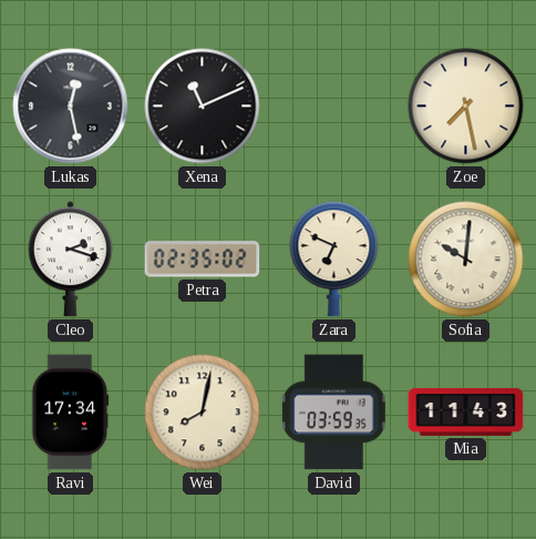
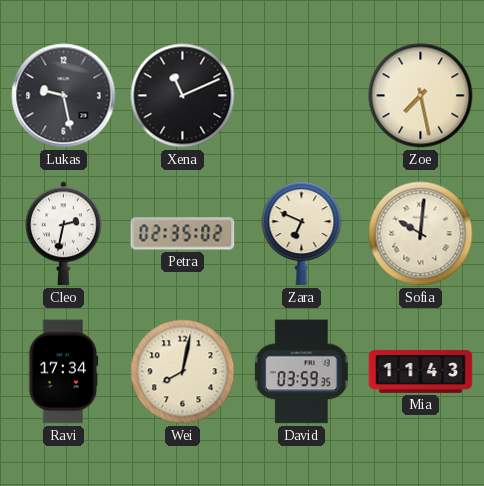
Lukas: 12:28 -> 9:28
Cleo: 2:18 -> 2:32
